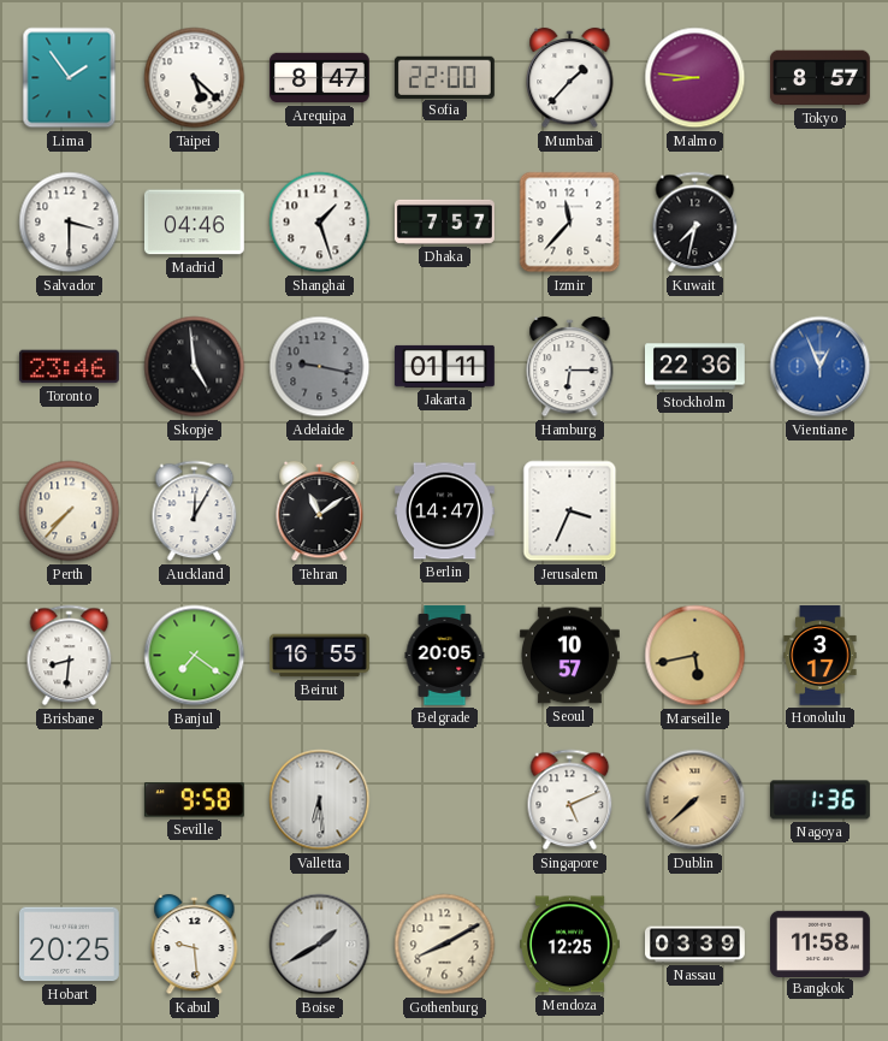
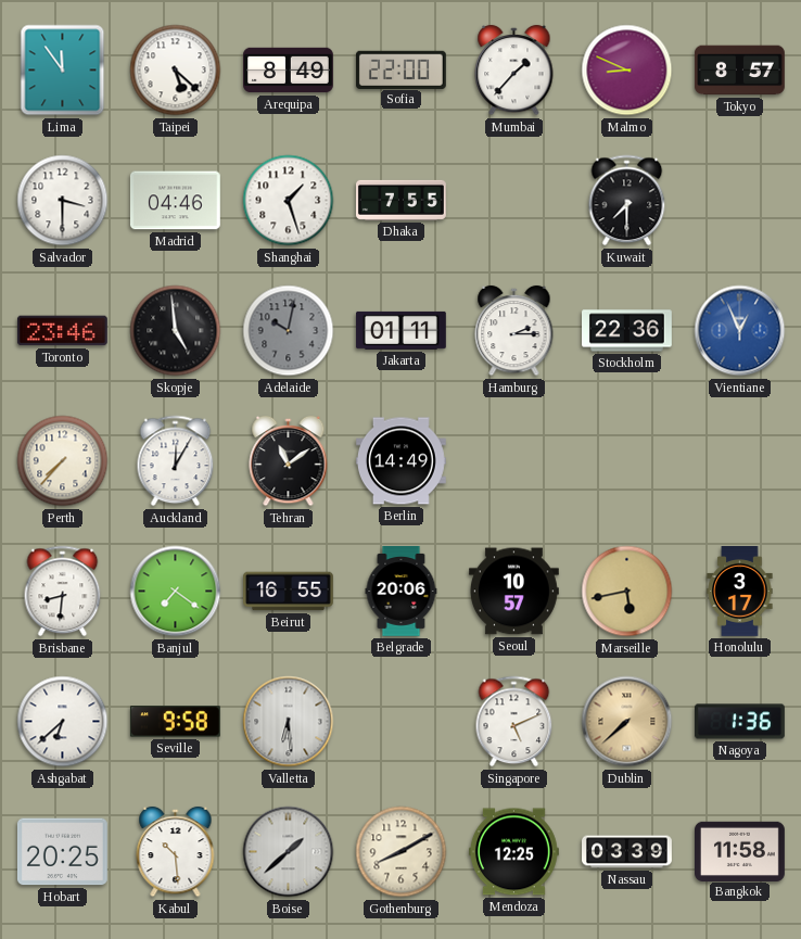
Lima: 1:54 -> 11:54
Arequipa: 8:47 -> 8:49
Malmo: 8:46 -> 8:49
Dhaka: 7:57 -> 7:55
Izmir: 11:37 -> none
Kuwait: 7:32 -> 7:30
Adelaide: 9:17 -> 10:02
Hamburg: 6:15 -> 2:15
Berlin: 14:47 -> 14:49
Jerusalem: 3:34 -> none
Belgrade: 20:05 -> 20:06
Ashgabat: none -> 6:38
Kabul: 9:29 -> 10:29
Boise: 1:40 -> 1:38
